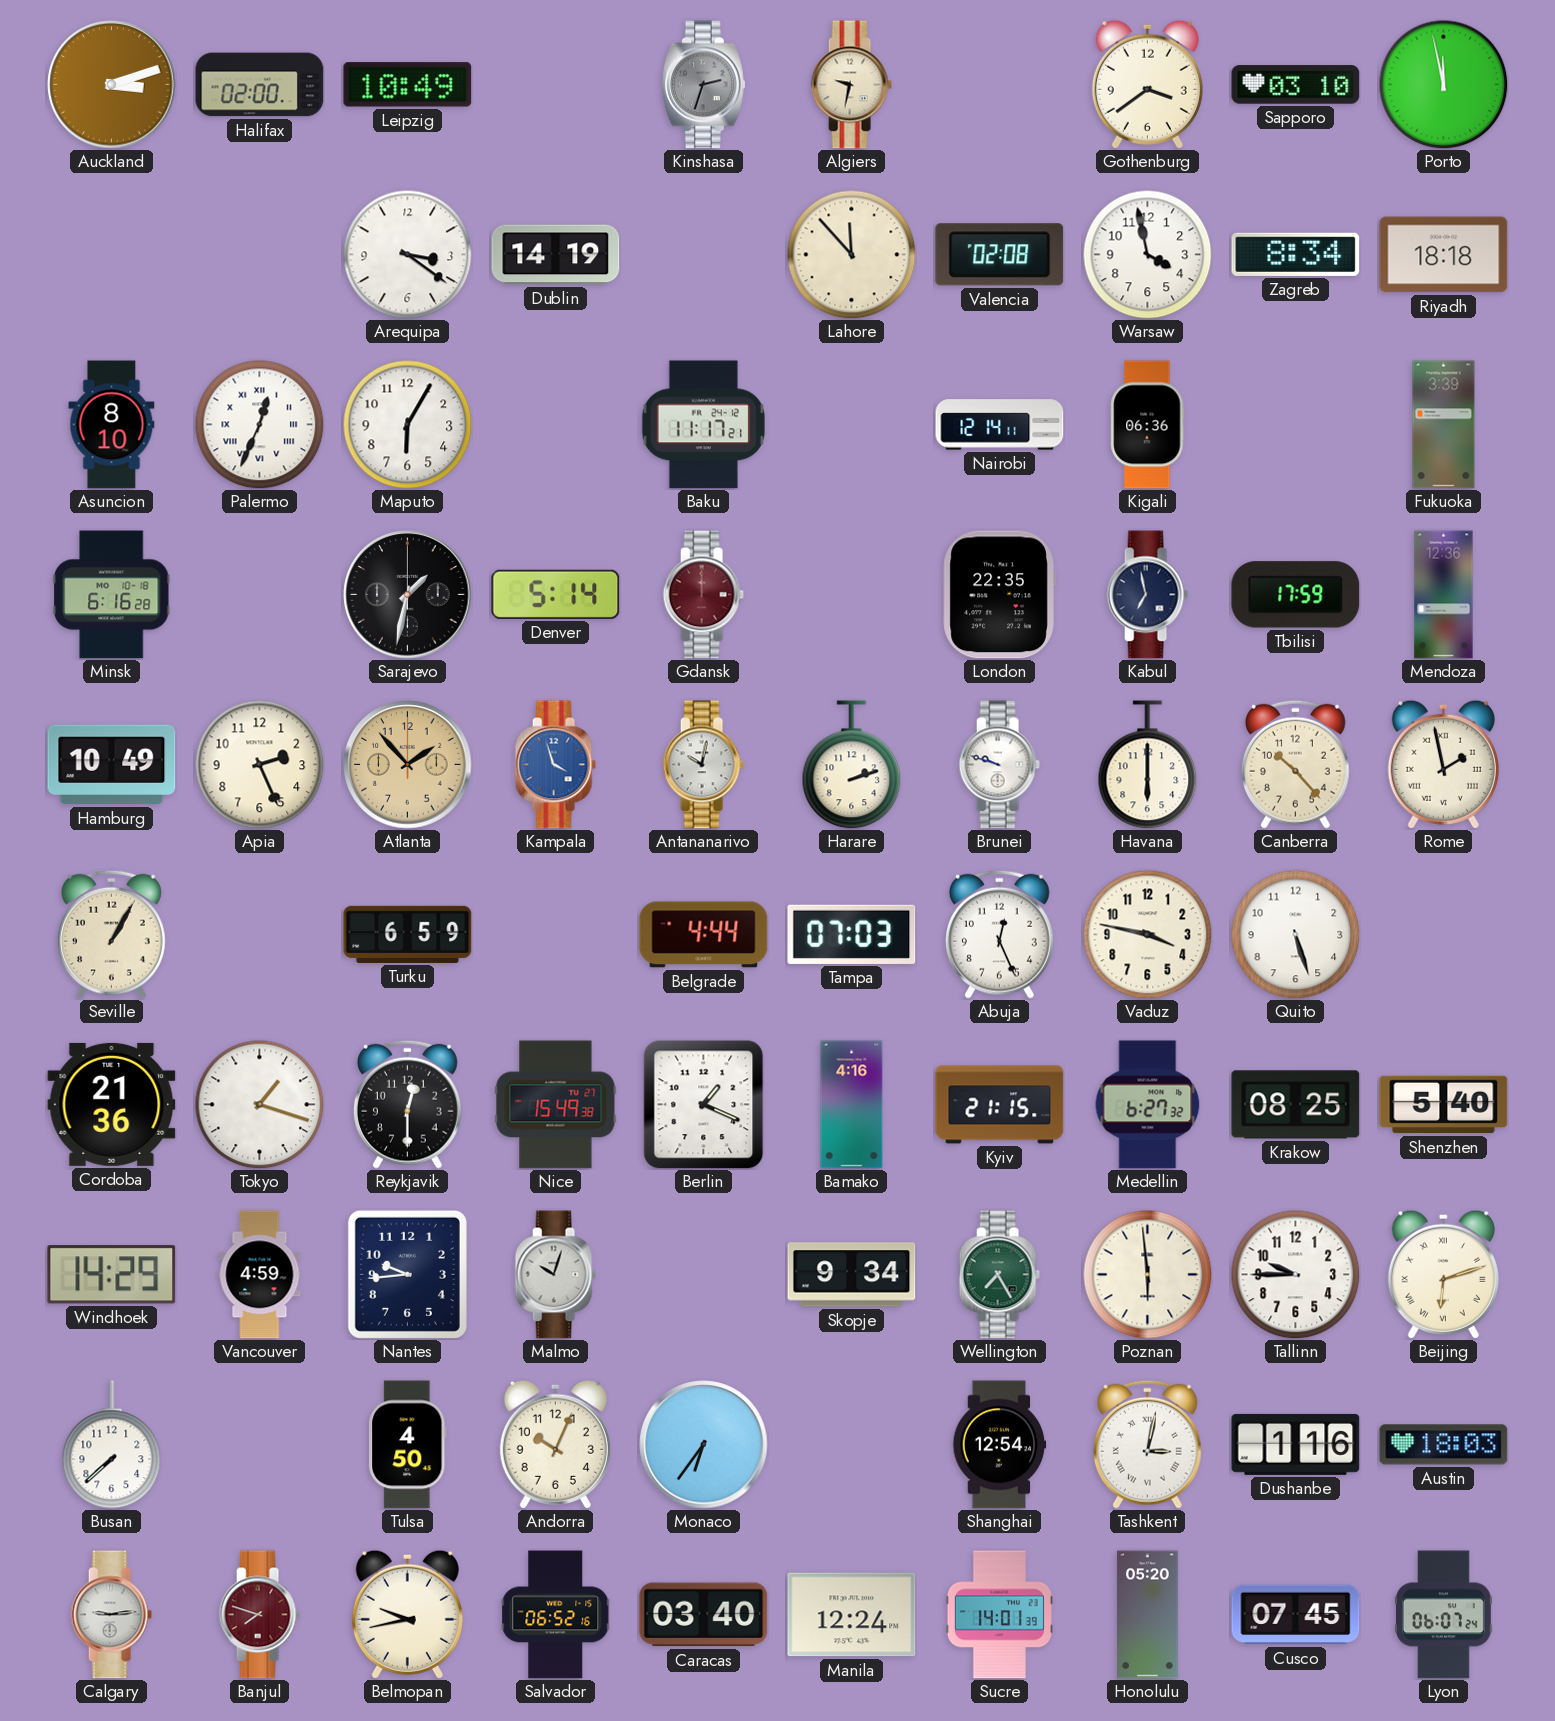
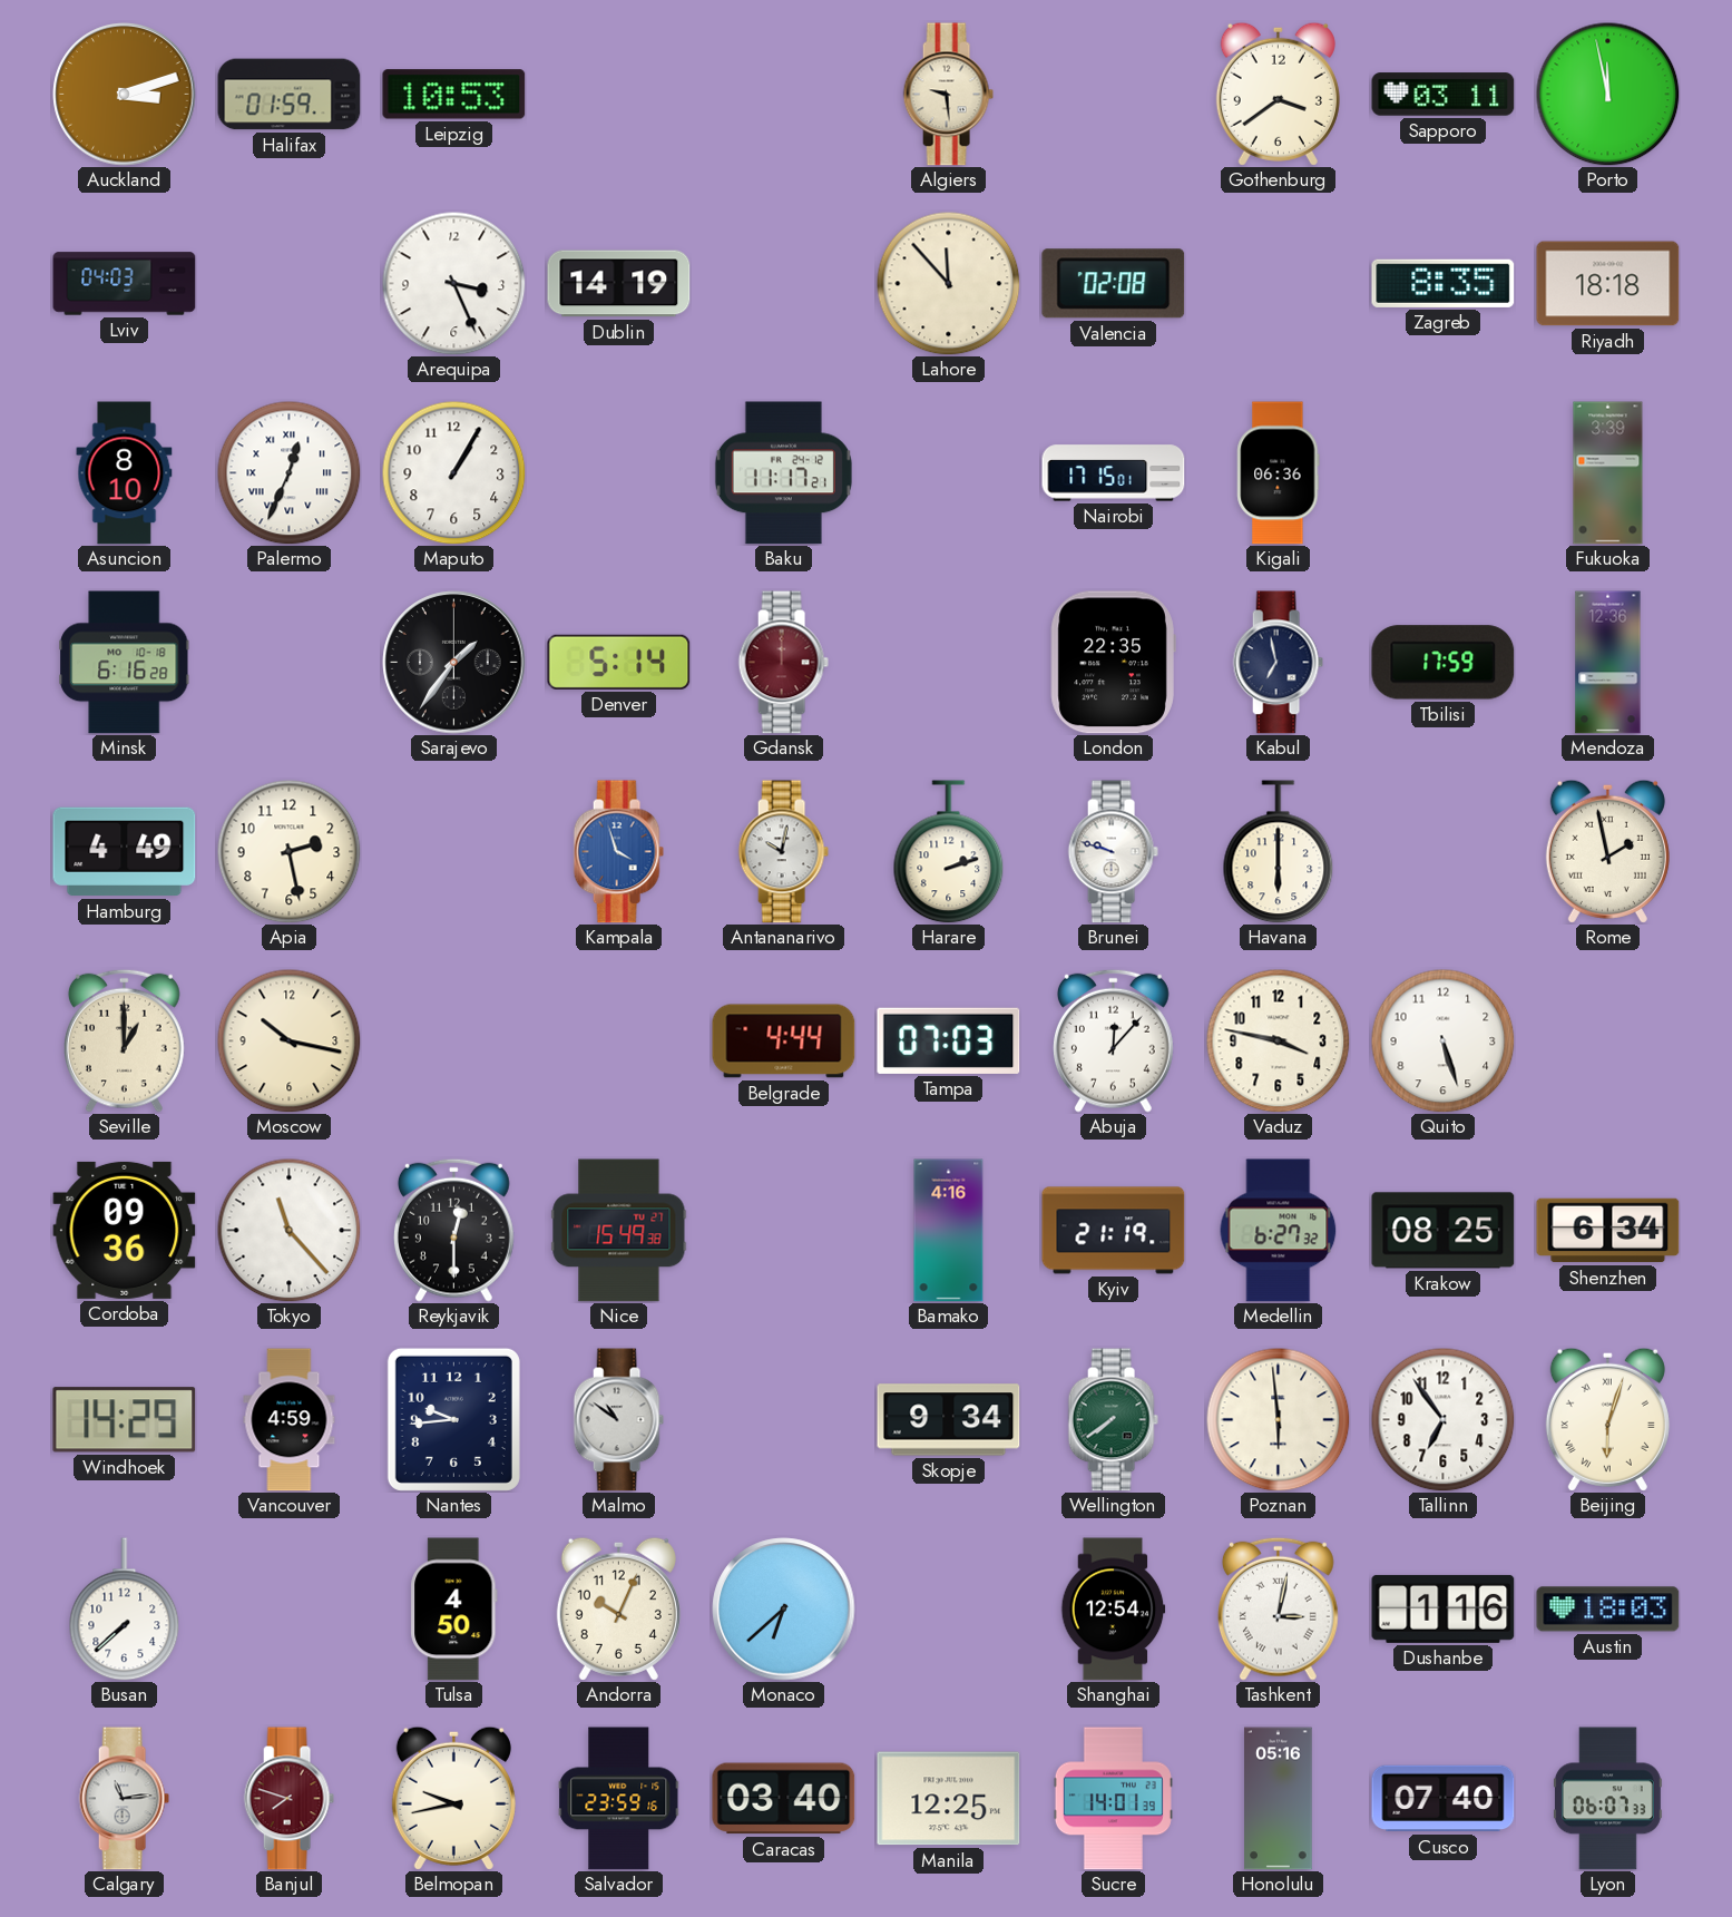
Halifax: 02:00 -> 01:59
Leipzig: 10:49 -> 10:53
Kinshasa: 2:33 -> none
Algiers: 9:32 -> 9:29
Sapporo: 03:10 -> 03:11
Lviv: none -> 04:03
Arequipa: 3:21 -> 3:26
Warsaw: 3:58 -> none
Zagreb: 8:34 -> 8:35
Maputo: 6:05 -> 1:05
Nairobi: 12:14 -> 17:15
Sarajevo: 1:32 -> 1:36
Hamburg: 10:49 -> 4:49
Apia: 2:26 -> 2:28
Atlanta: 1:53 -> none
Canberra: 10:23 -> none
Seville: 1:05 -> 1:00
Moscow: none -> 10:17
Turku: 6:59 -> none
Abuja: 12:26 -> 12:07
Cordoba: 21:36 -> 09:36
Tokyo: 1:18 -> 11:23
Berlin: 1:19 -> none
Kyiv: 21:15 -> 21:19
Shenzhen: 5:40 -> 6:34
Malmo: 10:03 -> 10:51
Wellington: 7:25 -> 7:39
Tallinn: 9:45 -> 6:54
Beijing: 6:12 -> 6:03
Monaco: 6:36 -> 6:38
Calgary: 9:14 -> 11:14
Salvador: 06:52 -> 23:59
Manila: 12:24 -> 12:25
Honolulu: 05:20 -> 05:16
Cusco: 07:45 -> 07:40
Lyon: 06:07:24 -> 06:07:33
